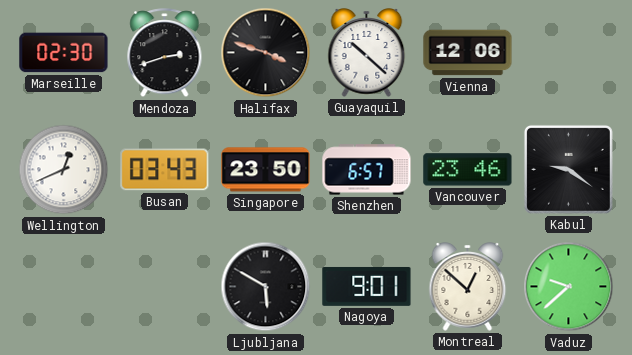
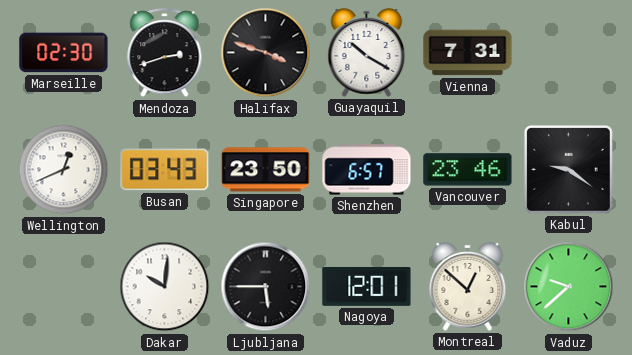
Guayaquil: 10:22 -> 10:20
Vienna: 12:06 -> 7:31
Dakar: none -> 10:01
Ljubljana: 5:50 -> 5:45
Nagoya: 9:01 -> 12:01
